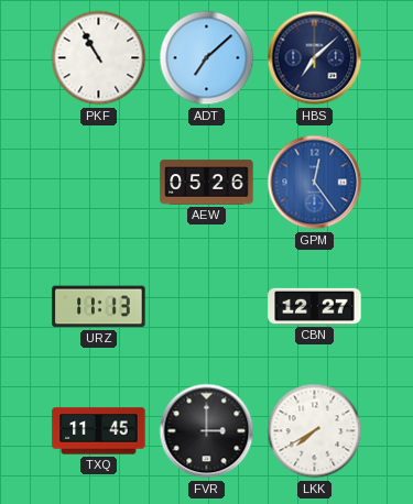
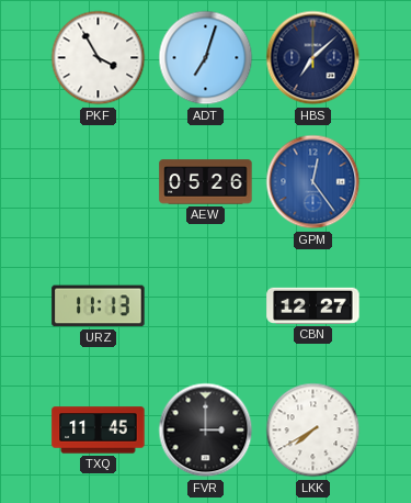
PKF: 10:55 -> 3:55
ADT: 7:08 -> 7:03
